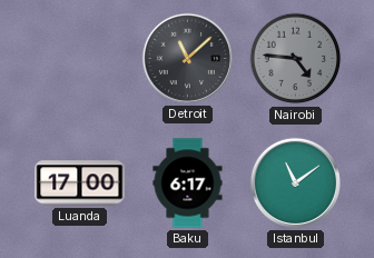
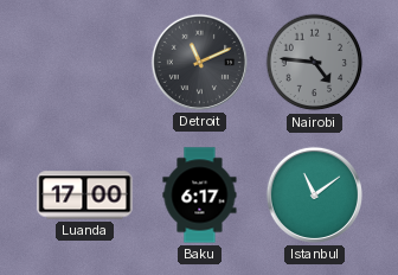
Detroit: 11:08 -> 11:11
